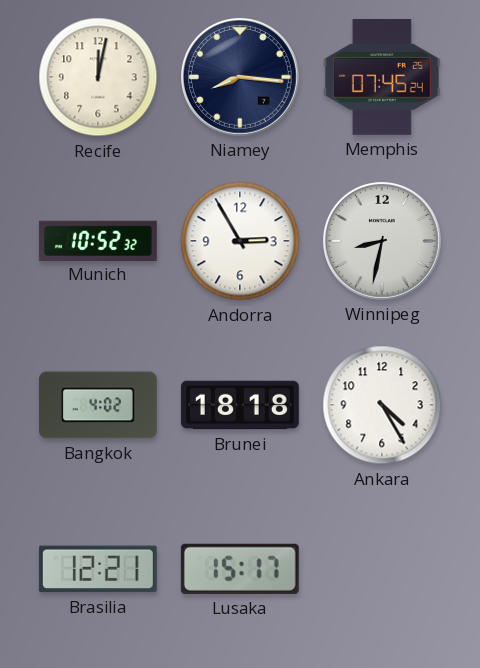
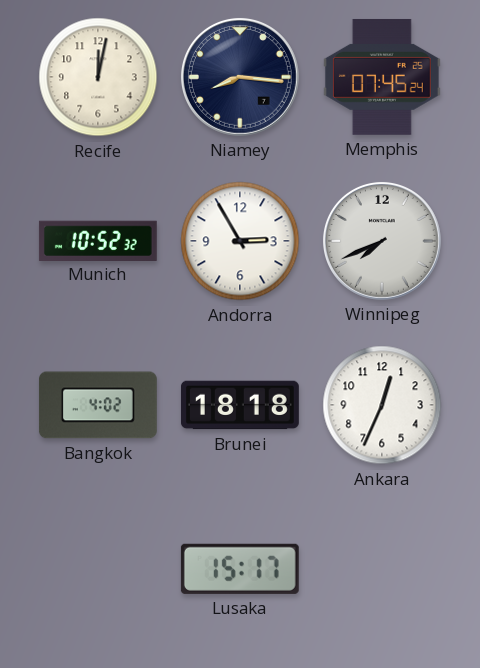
Winnipeg: 8:32 -> 7:41
Ankara: 4:25 -> 12:34
Brasilia: 12:21 -> none
